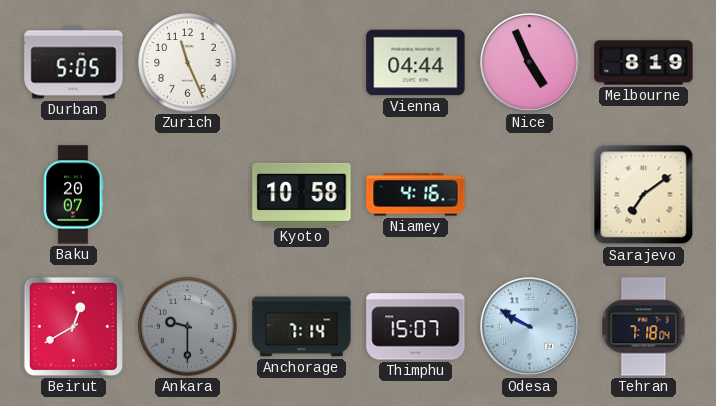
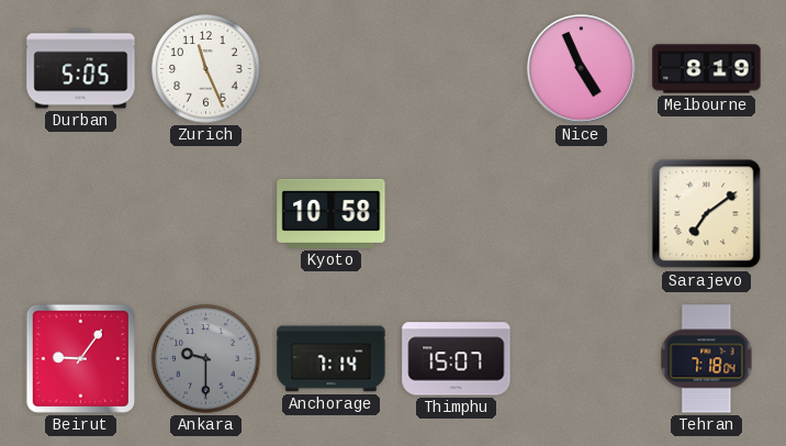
Vienna: 04:44 -> none
Baku: 20:07 -> none
Niamey: 4:16 -> none
Beirut: 12:40 -> 9:06
Odesa: 9:50 -> none
